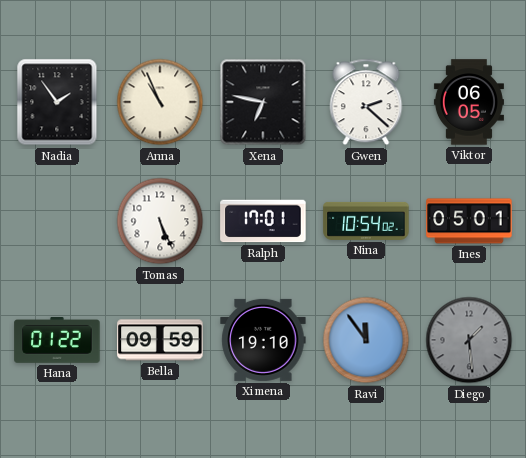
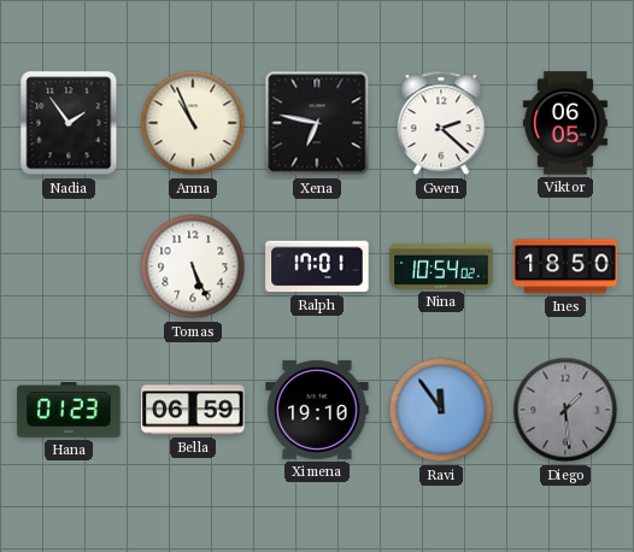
Ines: 05:01 -> 18:50
Hana: 01:22 -> 01:23
Bella: 09:59 -> 06:59
